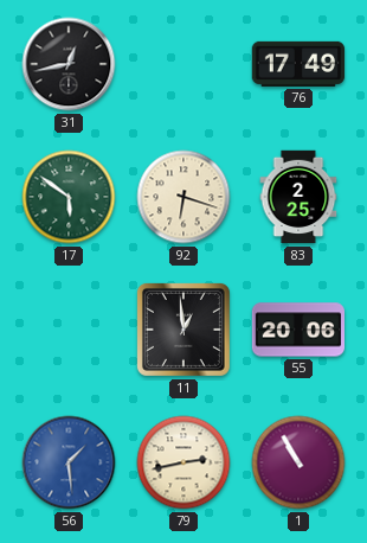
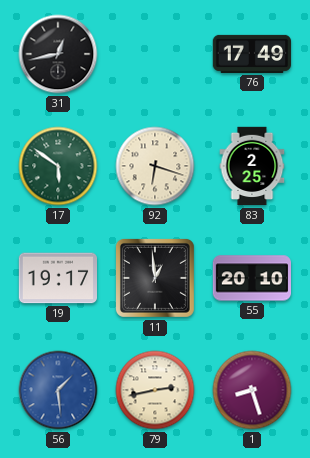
19: none -> 19:17
55: 20:06 -> 20:10
1: 10:55 -> 8:27
